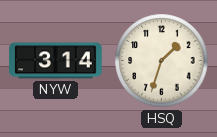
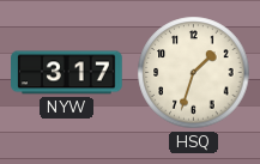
NYW: 3:14 -> 3:17
